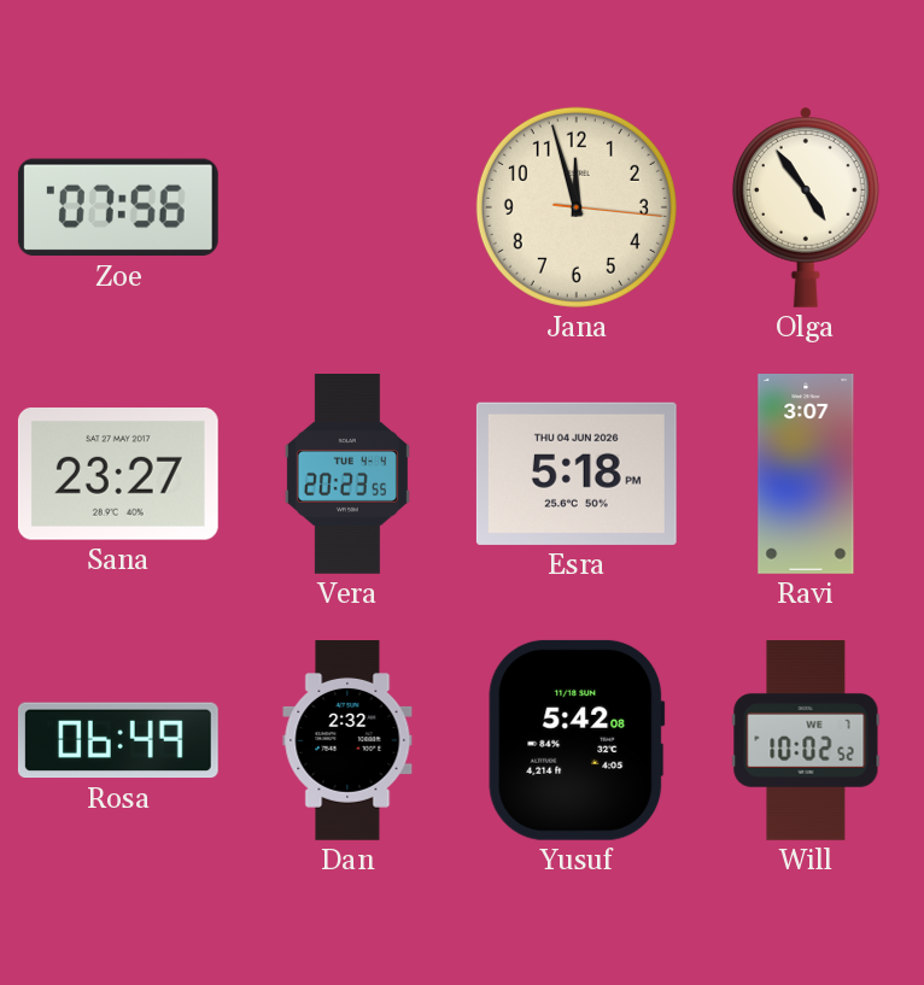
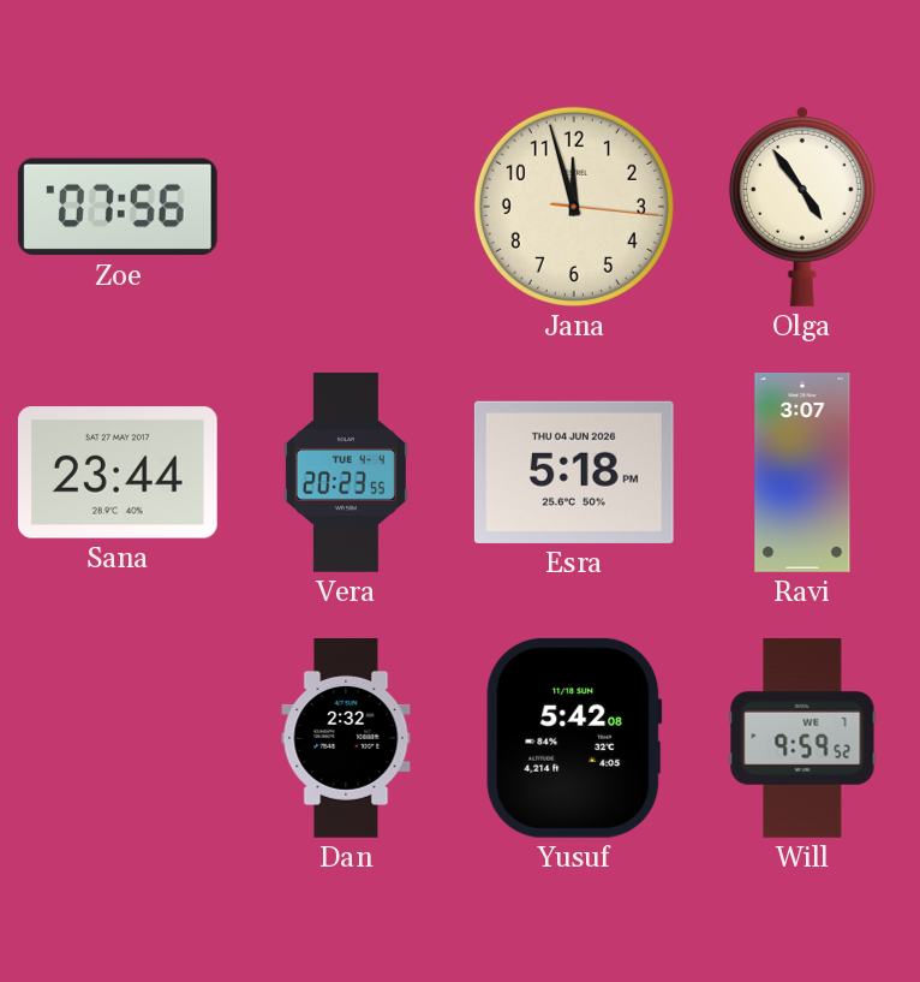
Sana: 23:27 -> 23:44
Rosa: 06:49 -> none
Will: 10:02 -> 9:59
